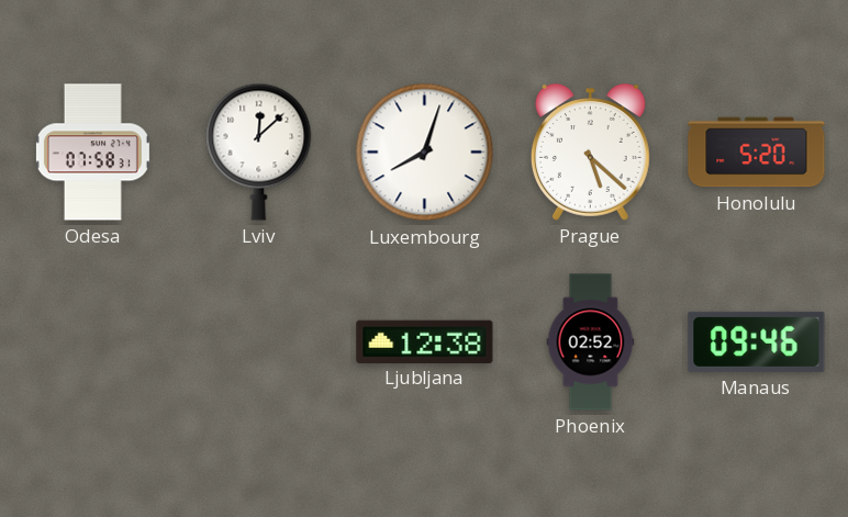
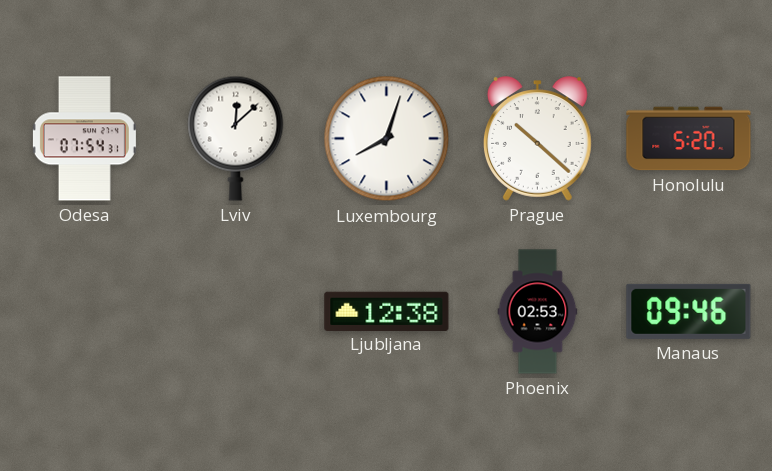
Odesa: 07:58 -> 07:54
Prague: 5:22 -> 10:22
Phoenix: 02:52 -> 02:53
